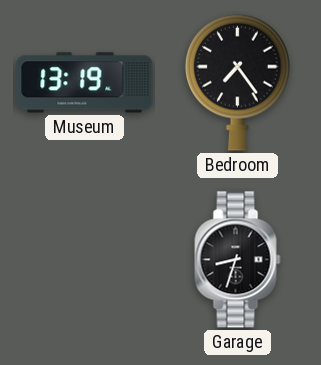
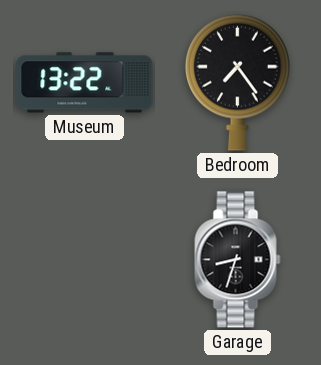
Museum: 13:19 -> 13:22
